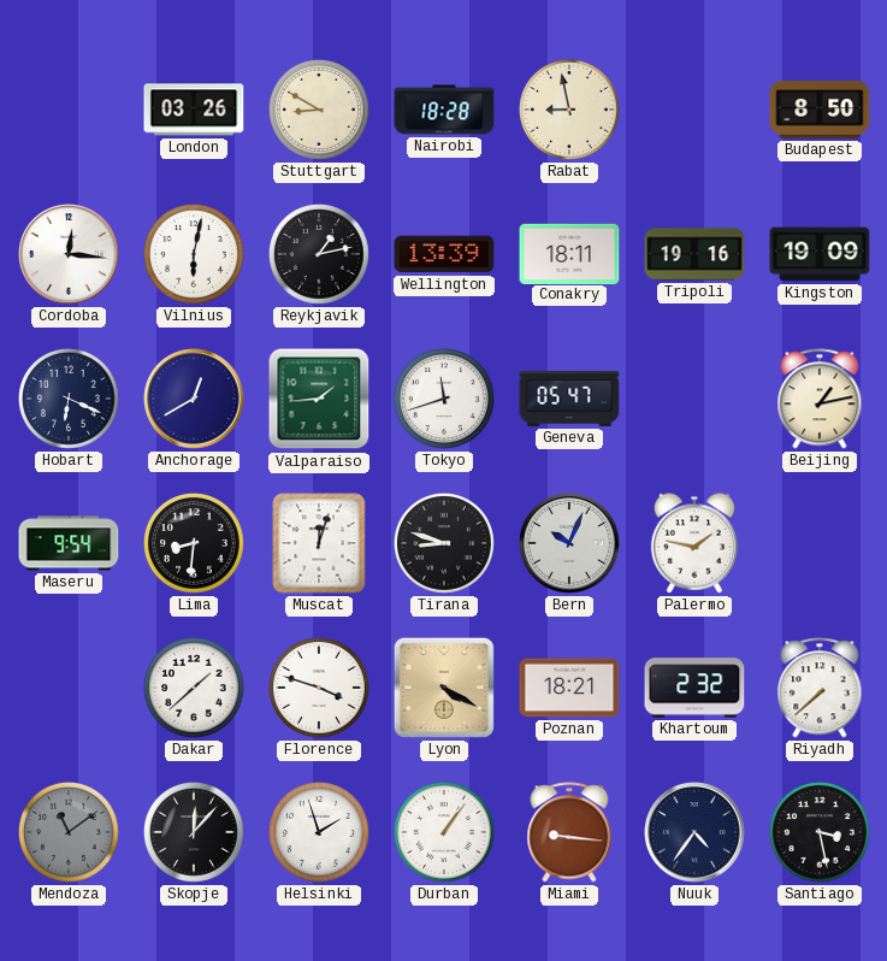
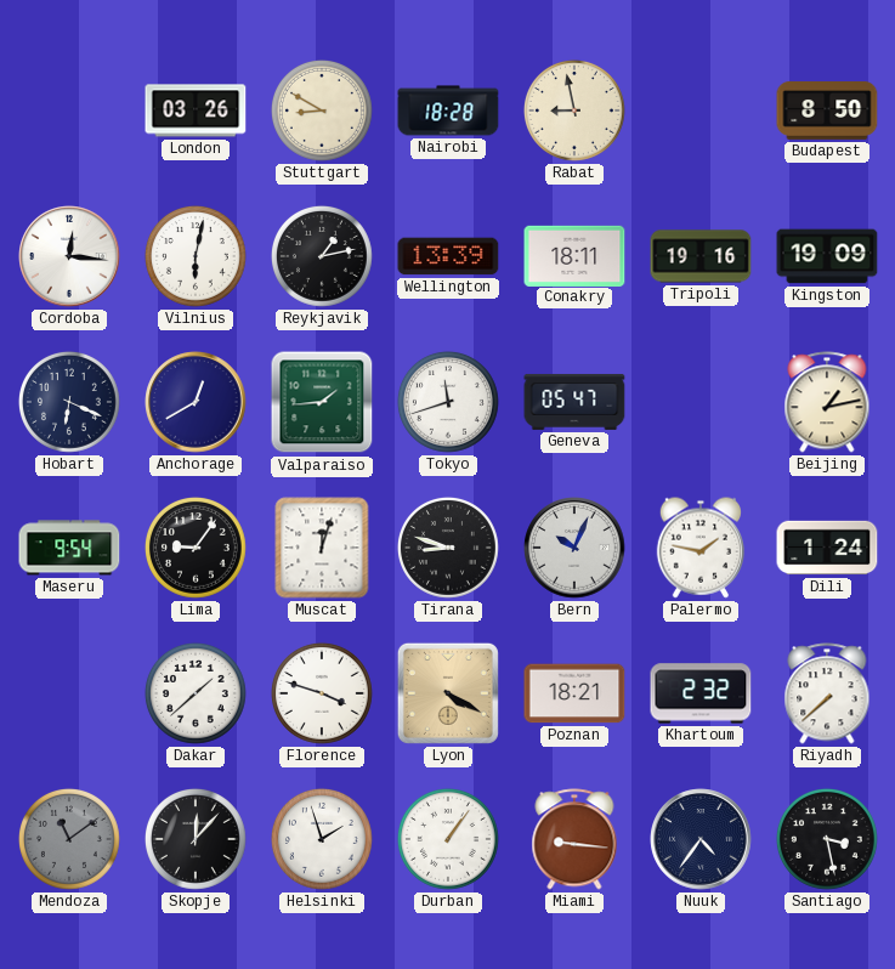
Lima: 8:31 -> 9:06
Dili: none -> 1:24
